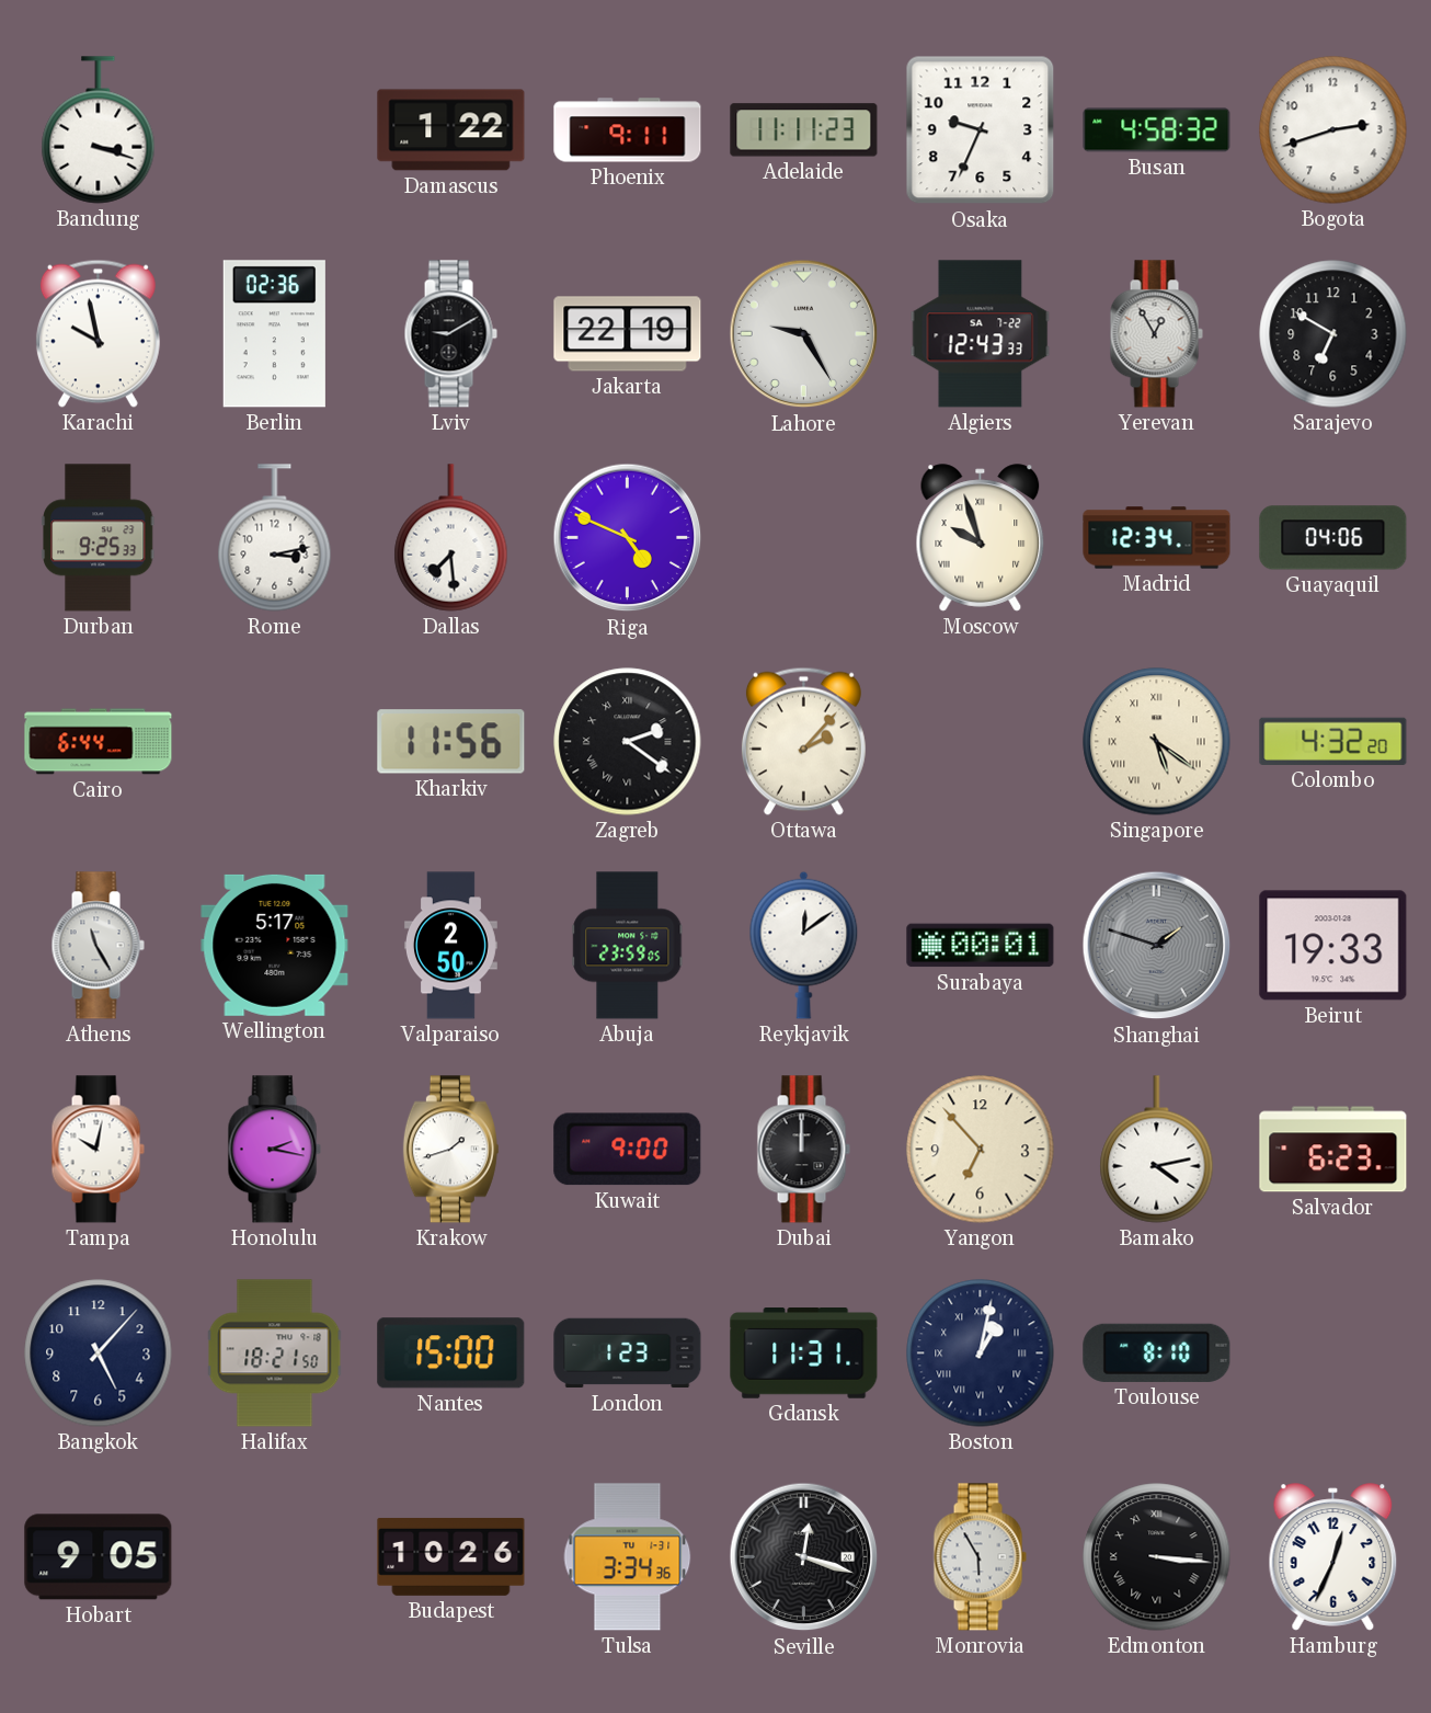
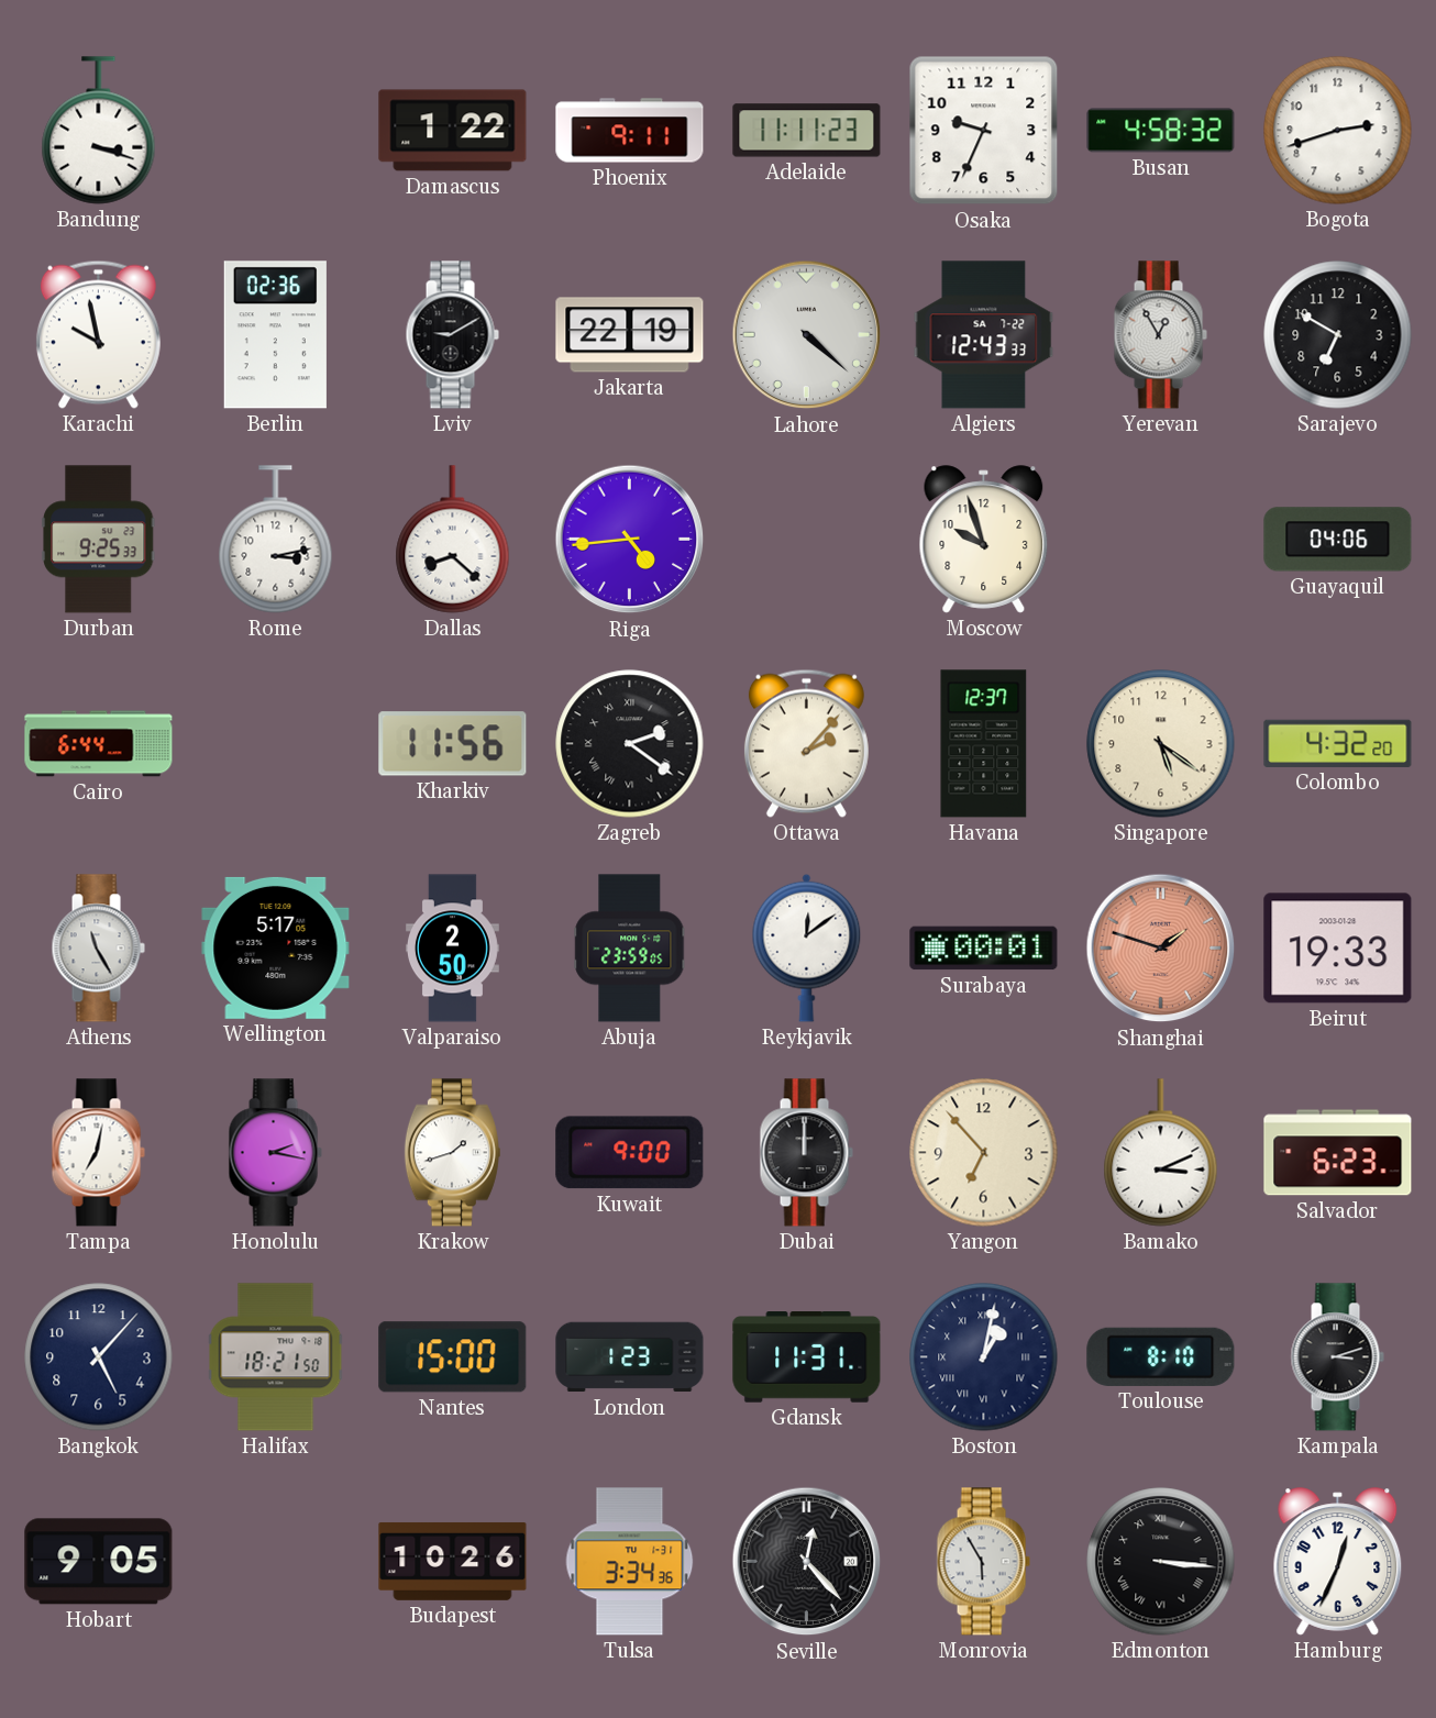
Lahore: 9:25 -> 4:22
Dallas: 7:29 -> 8:22
Riga: 4:49 -> 4:44
Moscow numerals: Roman -> Arabic
Madrid: 12:34 -> none
Havana: none -> 12:37
Singapore numerals: Roman -> Arabic
Shanghai dial: grey -> salmon
Tampa: 10:02 -> 7:02
Bamako: 4:13 -> 3:11
Kampala: none -> 3:12
Seville: 12:18 -> 12:23
